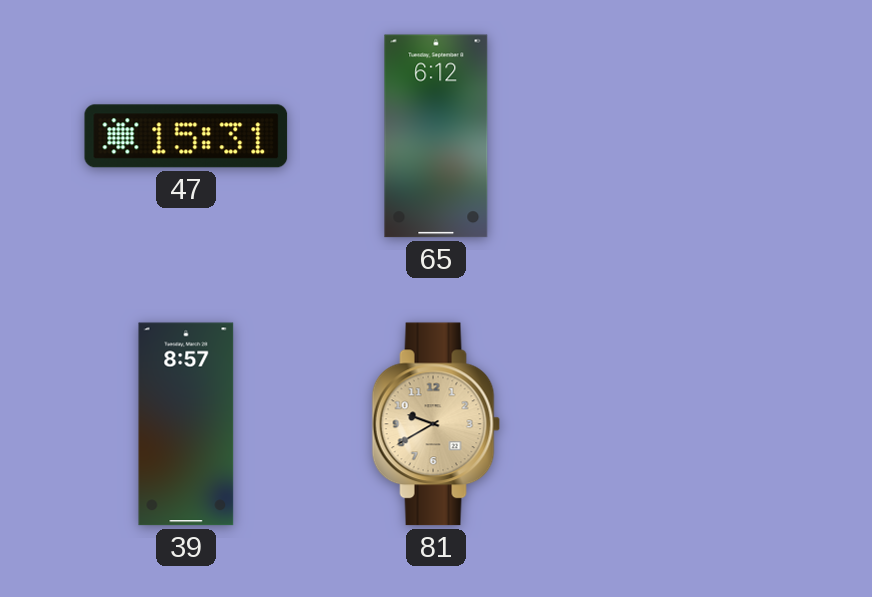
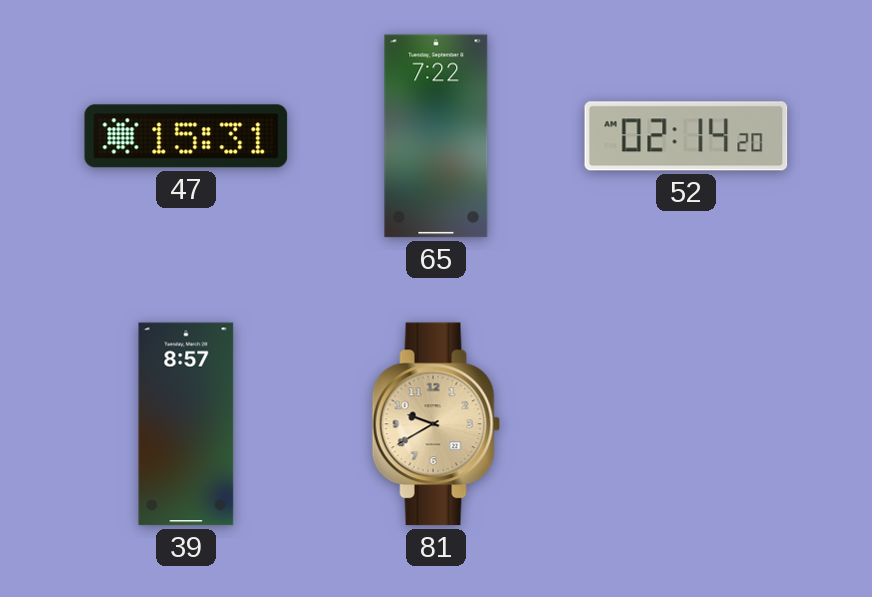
65: 6:12 -> 7:22
52: none -> 02:14
